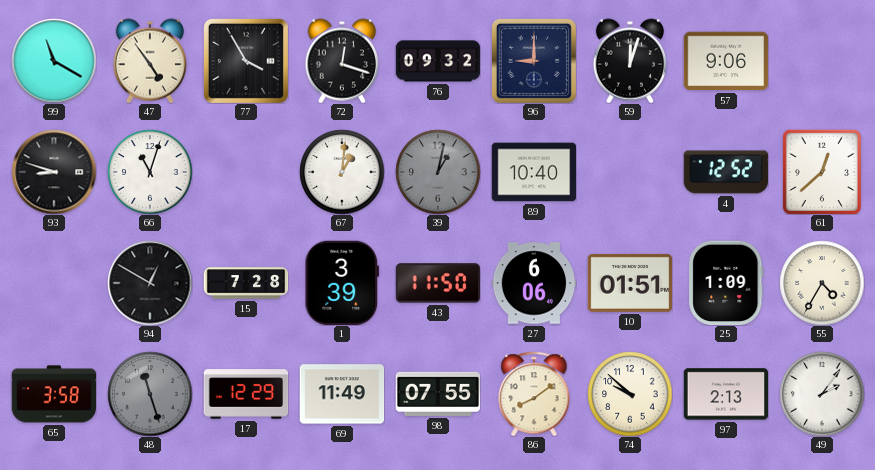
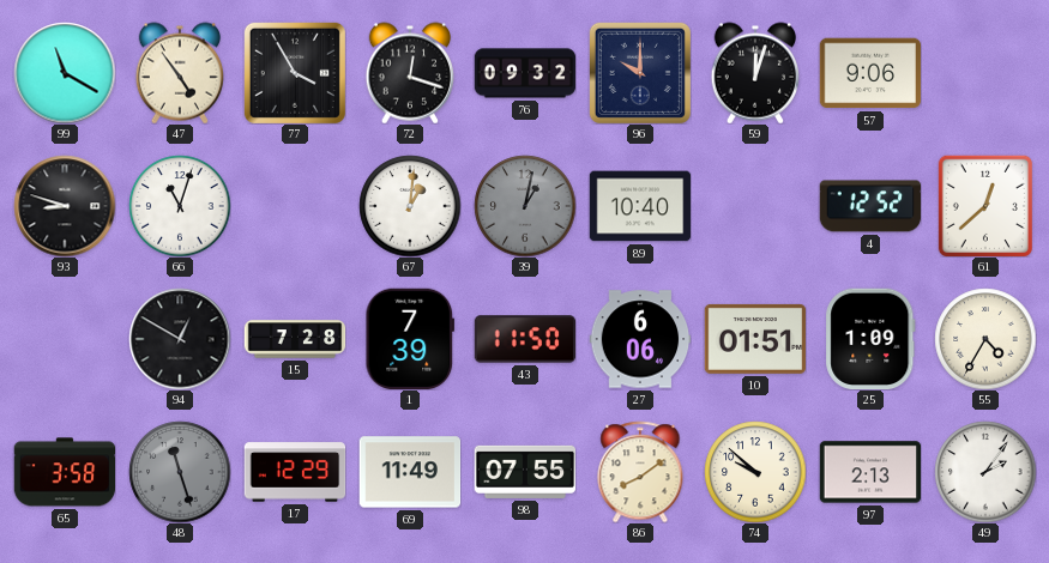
96: 9:00 -> 10:00
1: 3:39 -> 7:39
